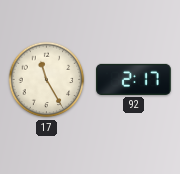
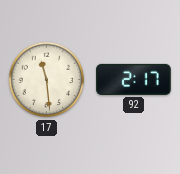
17: 11:25 -> 11:29
